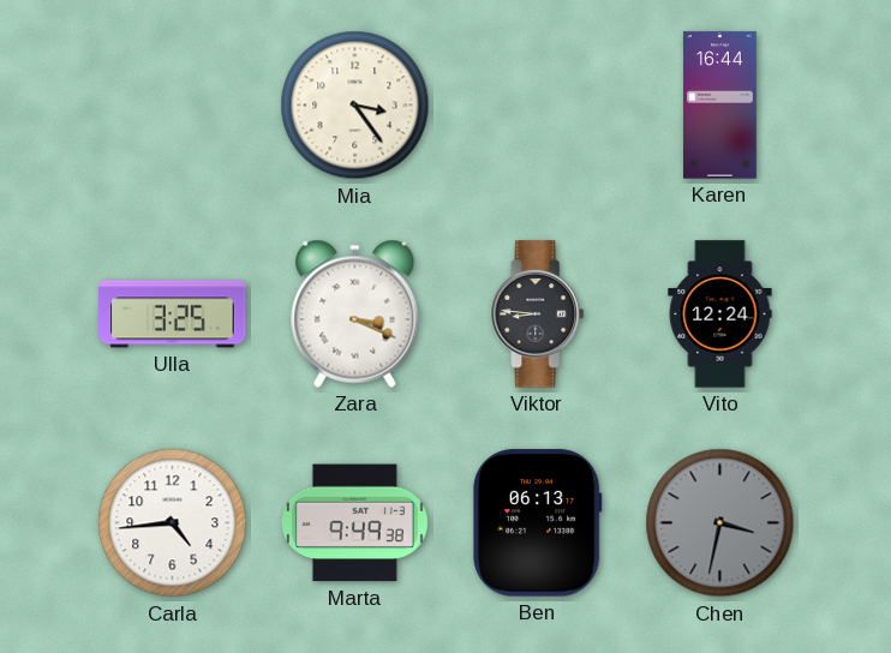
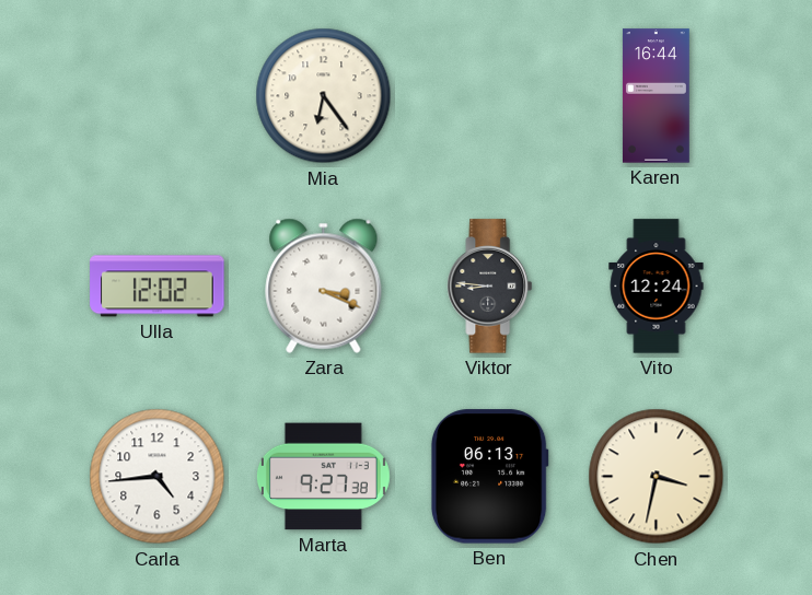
Mia: 3:24 -> 6:24
Ulla: 3:25 -> 12:02
Marta: 9:49 -> 9:27
Chen dial: grey -> cream
